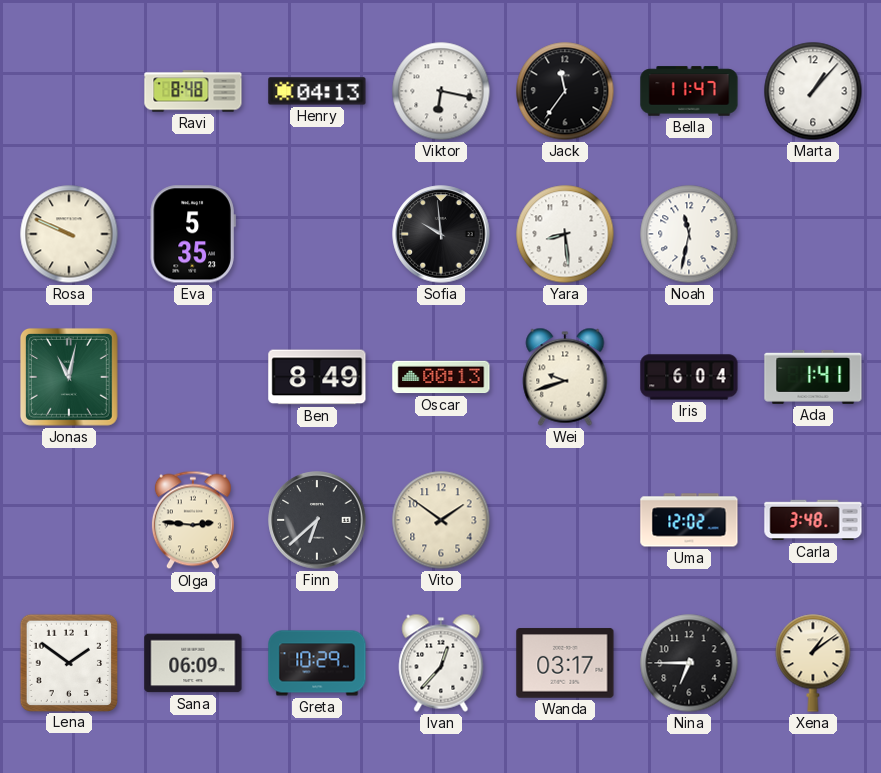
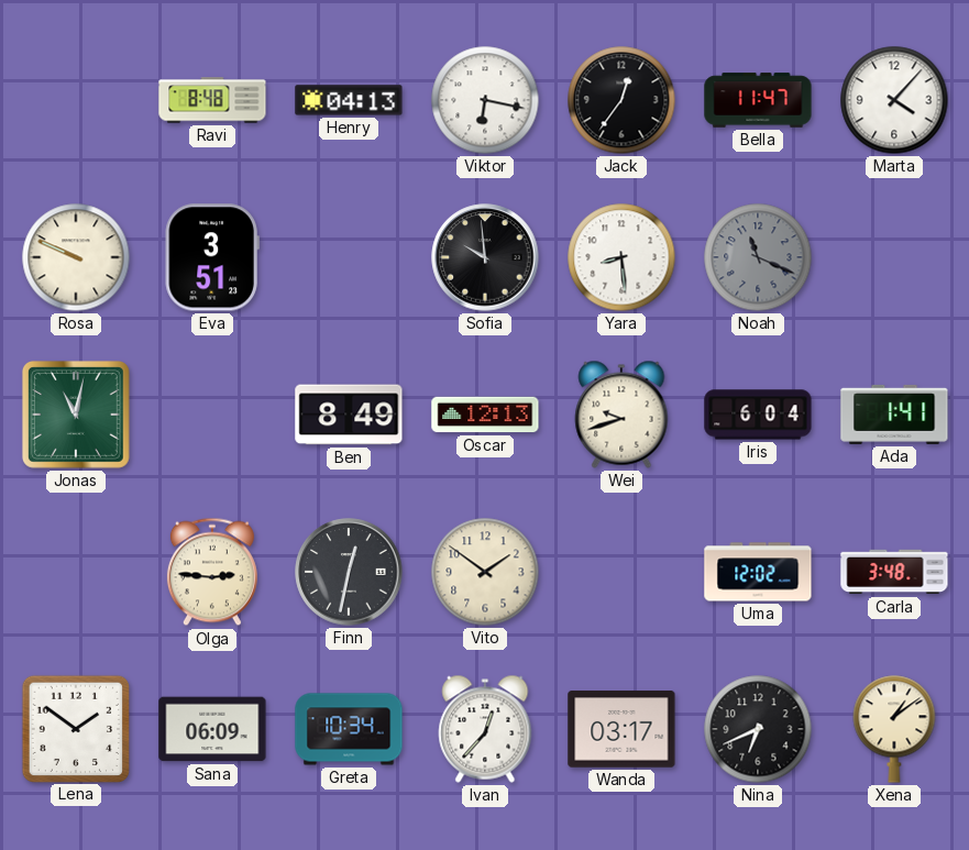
Jack: 11:36 -> 12:36
Marta: 1:07 -> 4:07
Eva: 5:35 -> 3:51
Noah: 11:32 -> 11:19
Noah dial: white -> grey
Oscar: 00:13 -> 12:13
Finn: 6:38 -> 12:32
Greta: 10:29 -> 10:34
Nina: 6:45 -> 6:41
